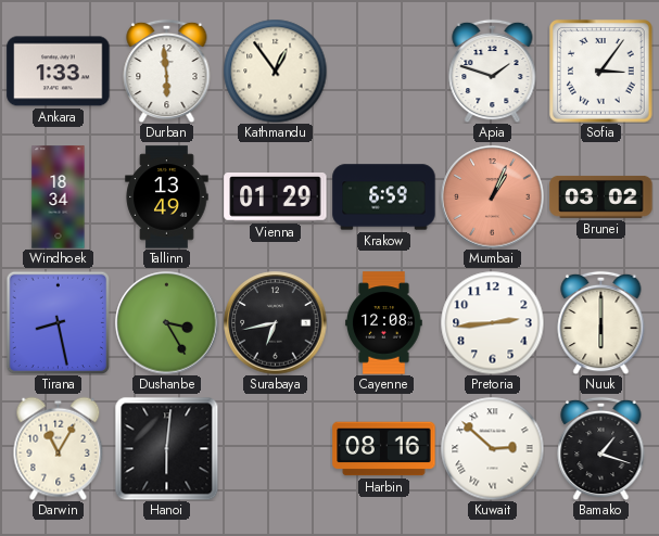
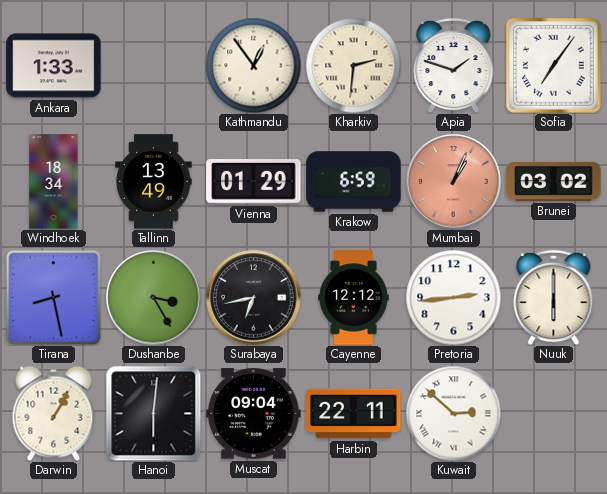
Durban: 5:59 -> none
Kharkiv: none -> 2:31
Sofia: 3:06 -> 7:06
Cayenne: 12:08 -> 12:12
Darwin: 11:05 -> 1:05
Muscat: none -> 09:04
Harbin: 08:16 -> 22:11
Bamako: 1:18 -> none
